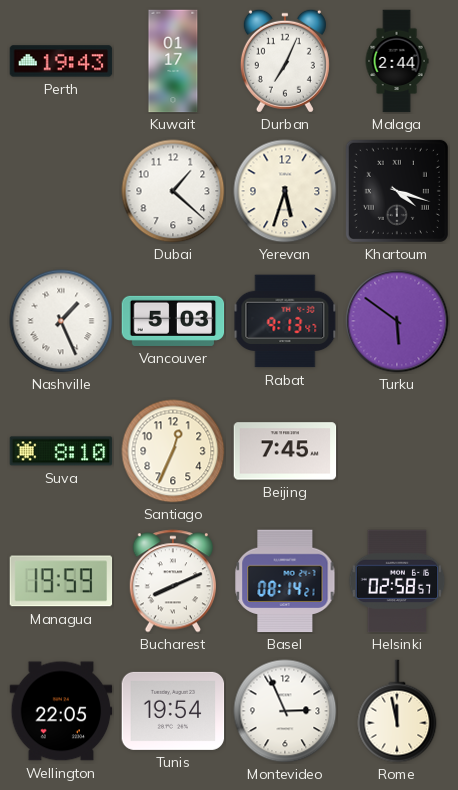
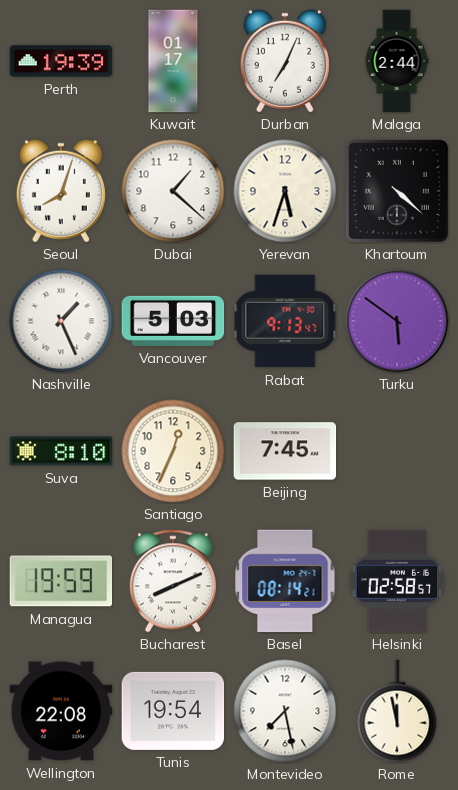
Perth: 19:43 -> 19:39
Seoul: none -> 8:03
Khartoum: 4:18 -> 4:22
Wellington: 22:05 -> 22:08
Montevideo: 2:56 -> 7:28
